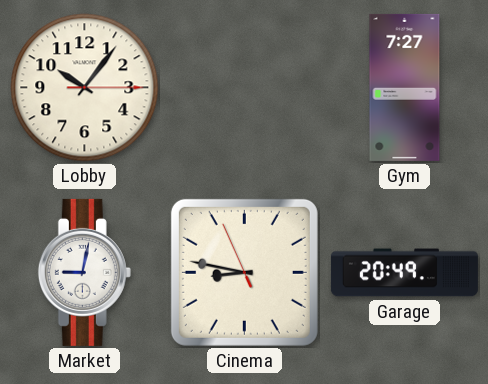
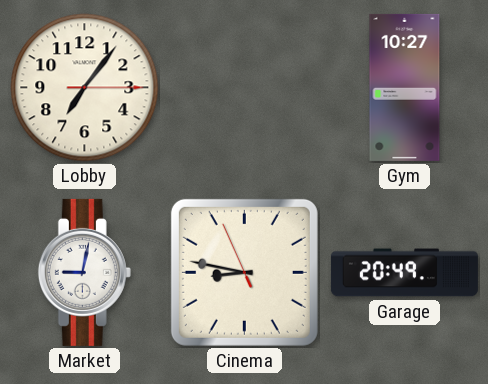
Lobby: 10:06 -> 7:06
Gym: 7:27 -> 10:27
